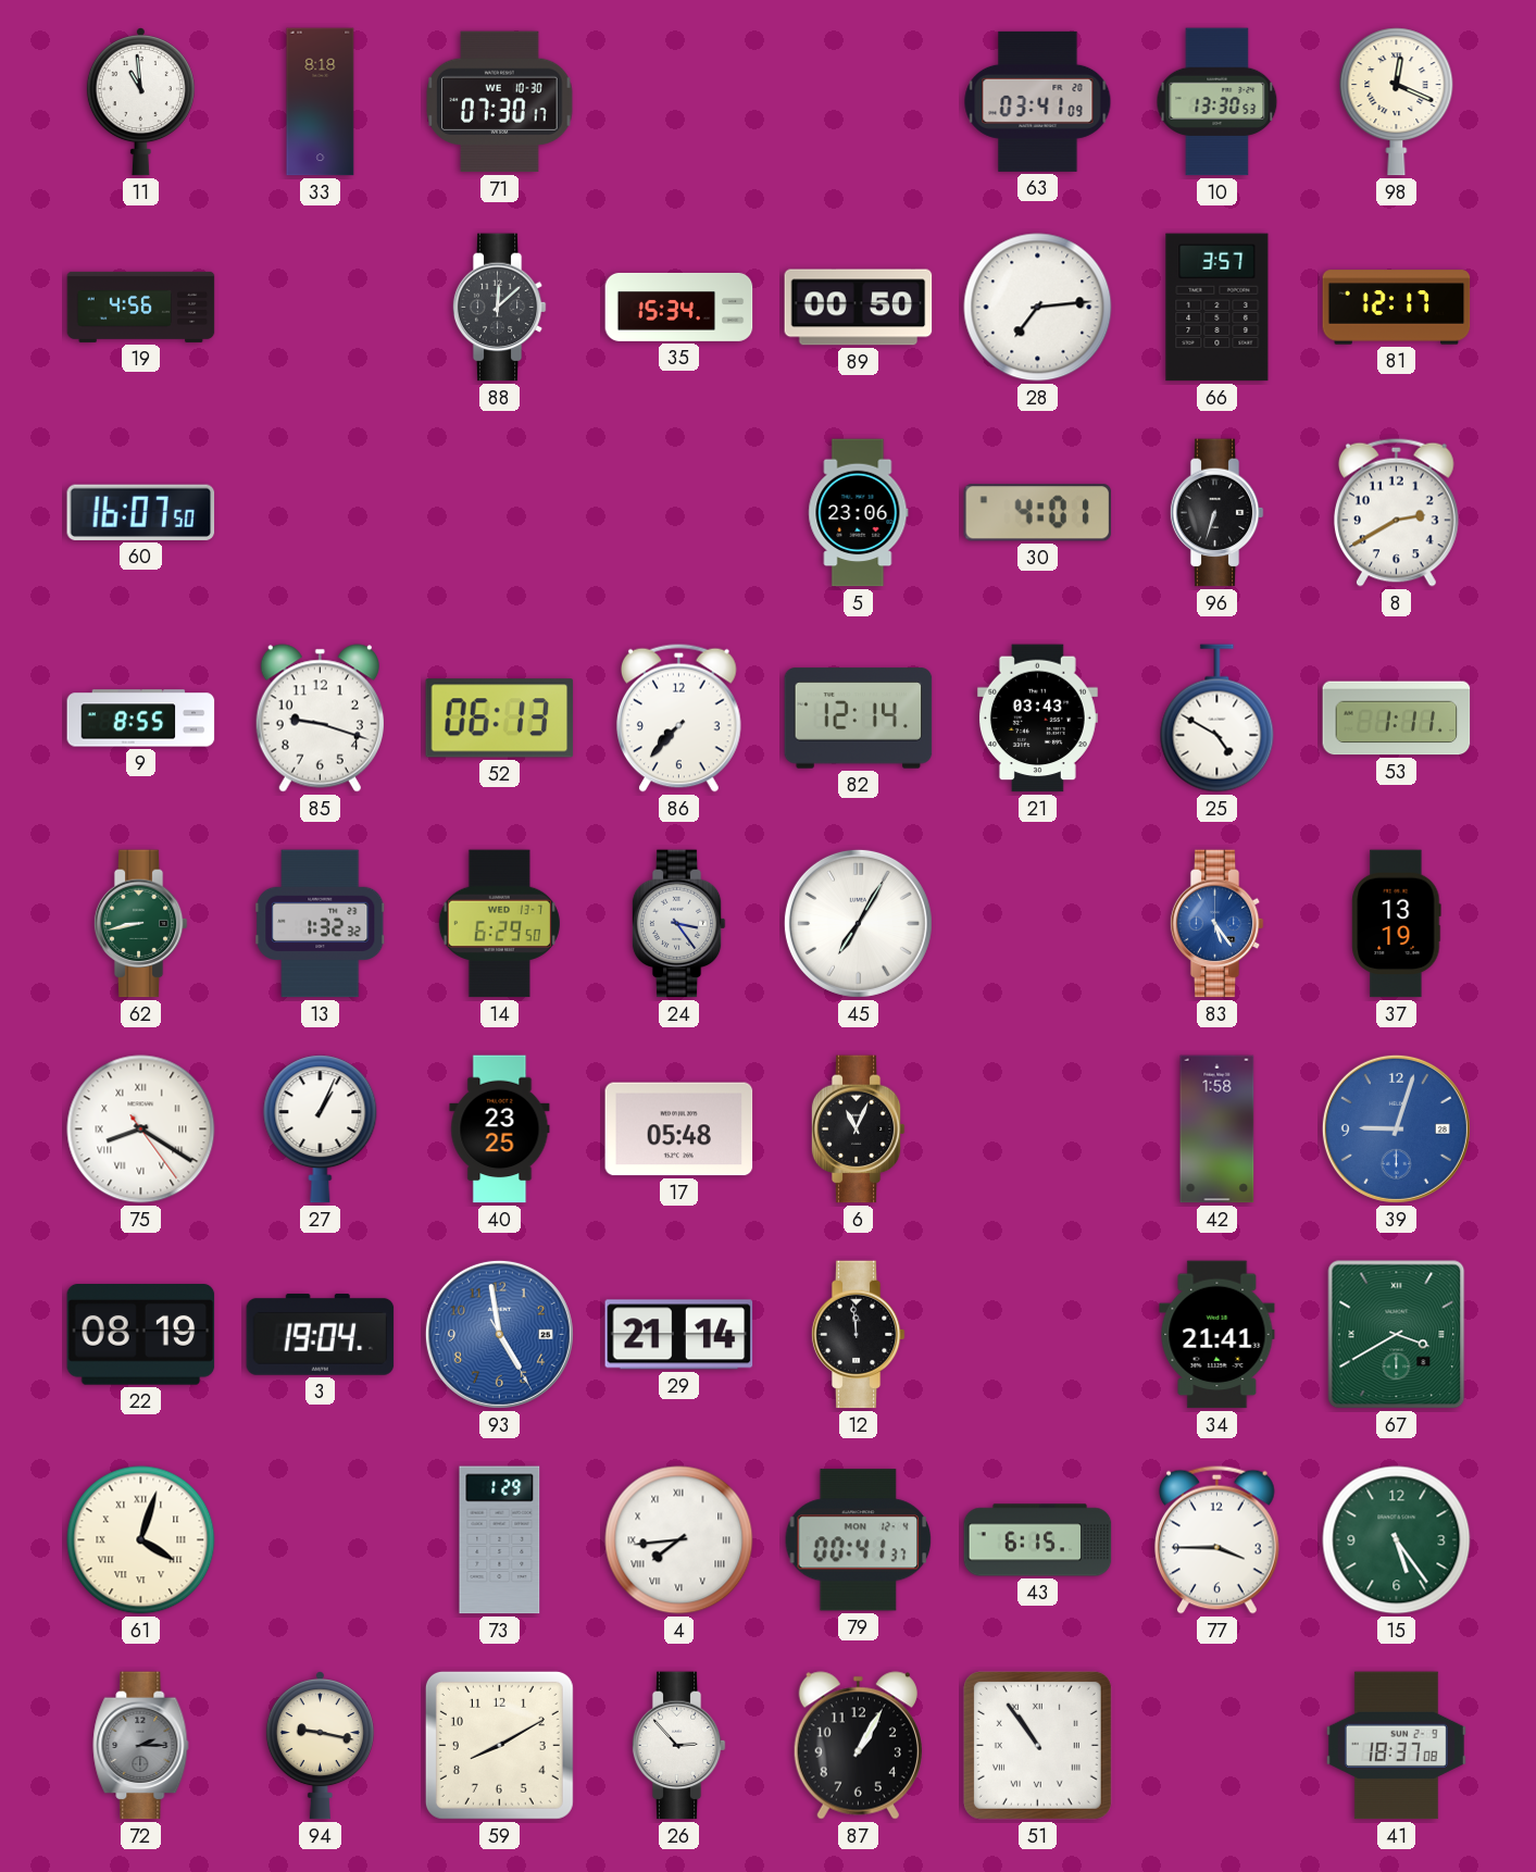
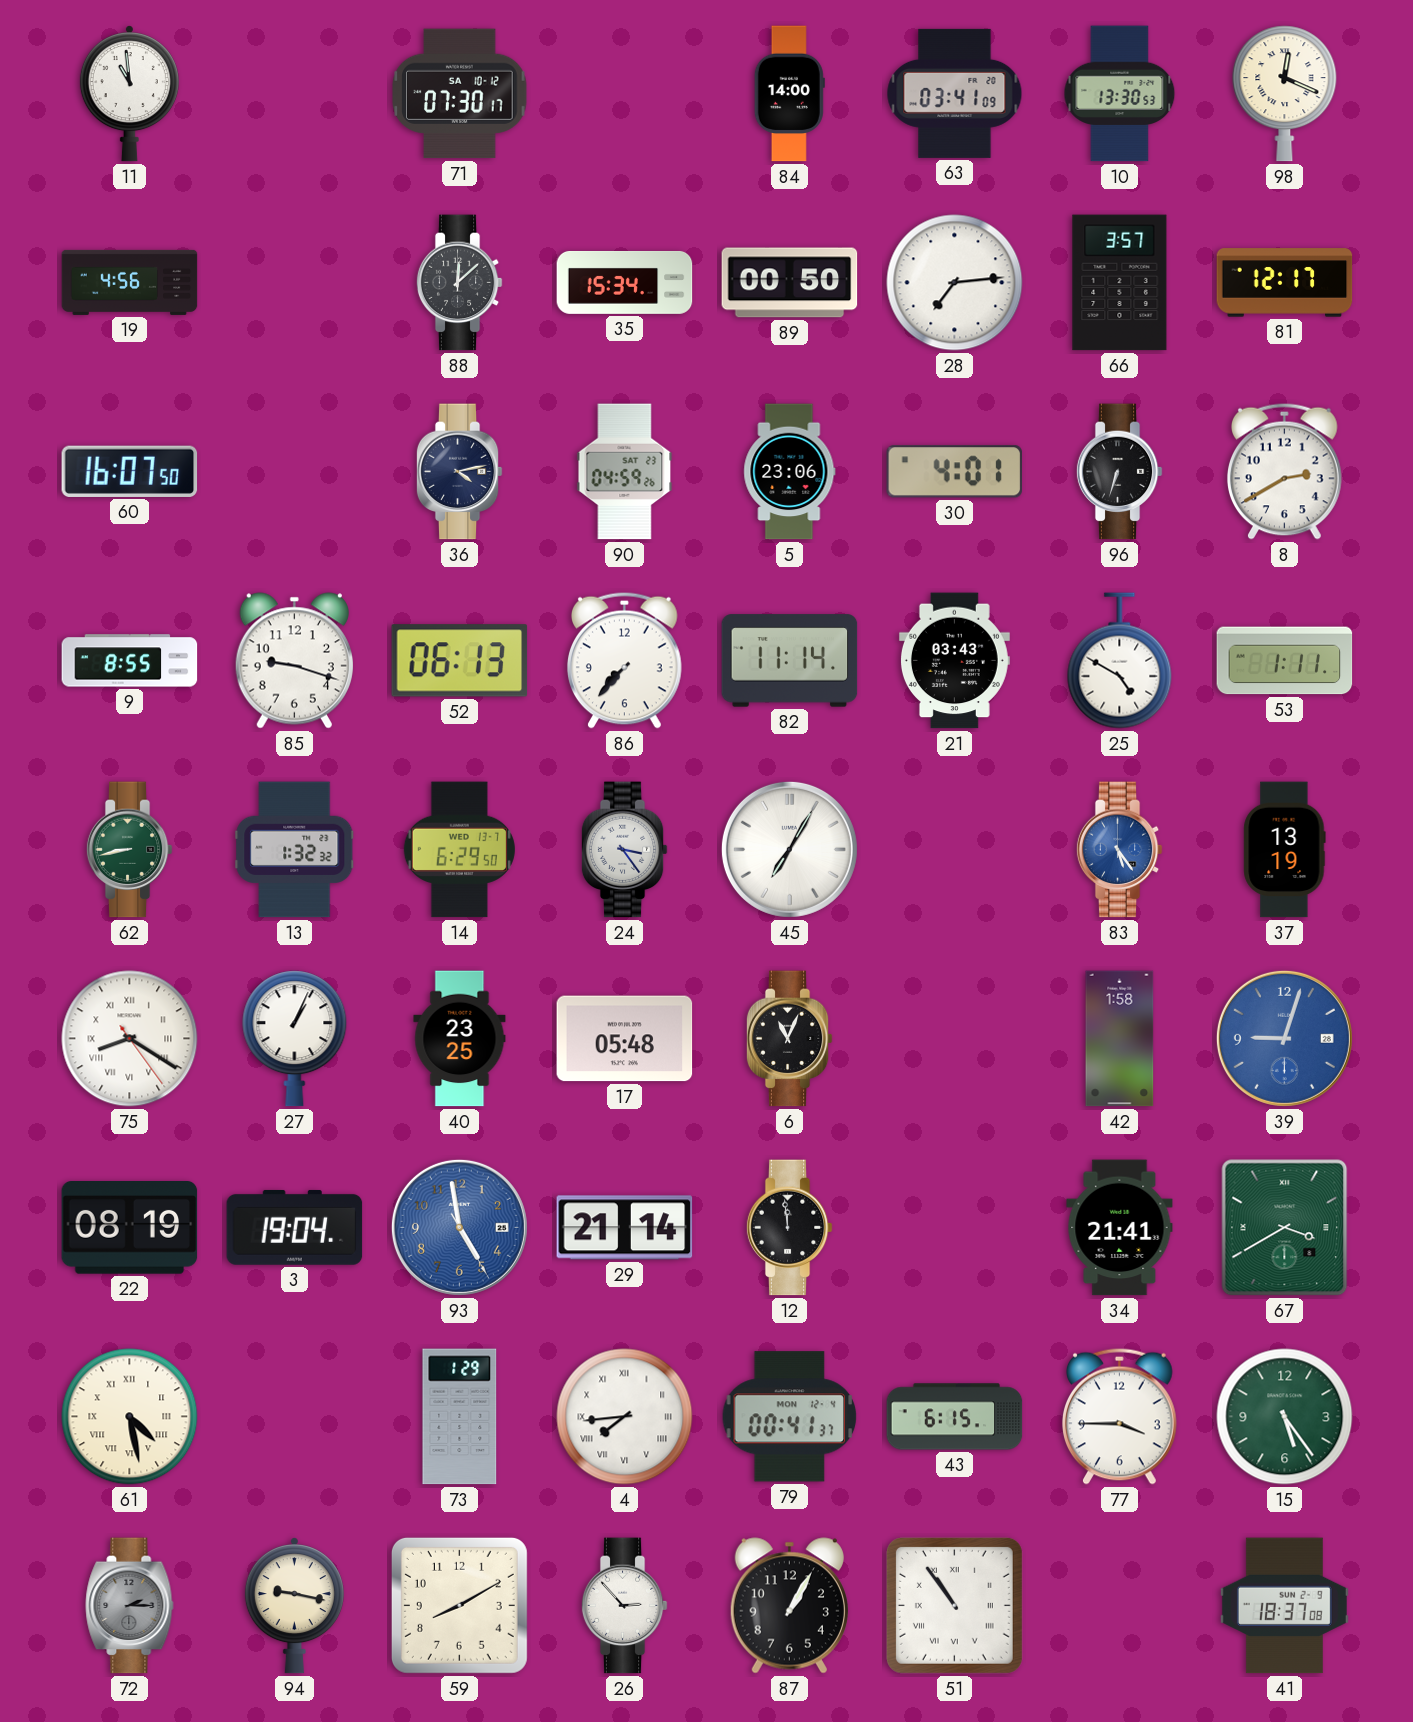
33: 8:18 -> none
71 date: WE 10-30 -> SA 10-12
84: none -> 14:00
36: none -> 4:13
90: none -> 04:59
82: 12:14 -> 11:14
61: 4:03 -> 4:28
